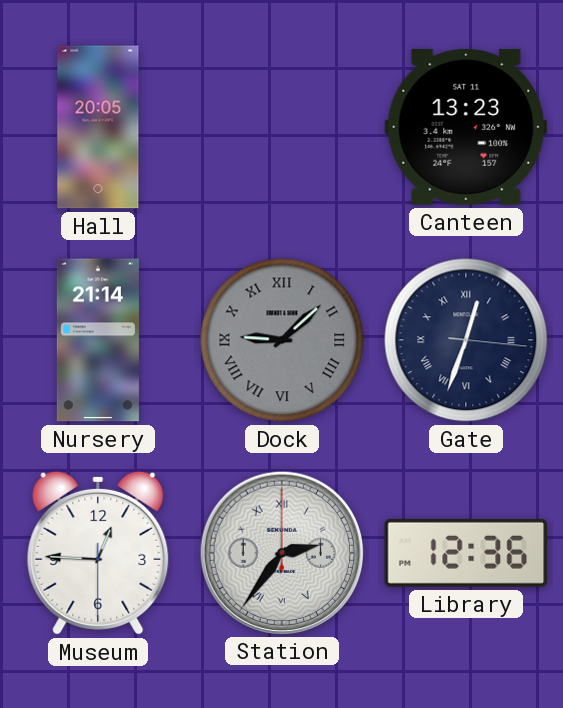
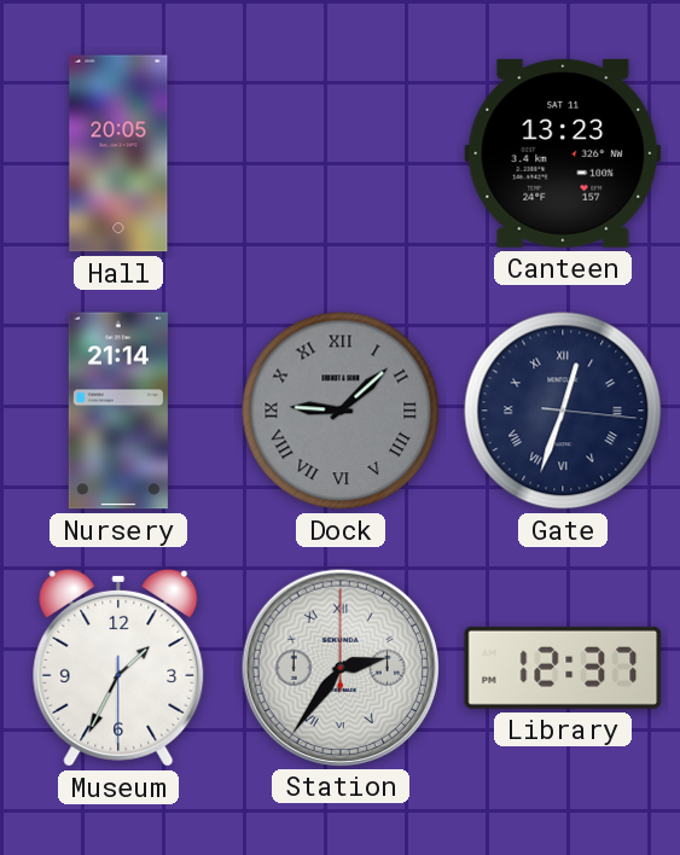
Museum: 12:45 -> 1:34
Library: 12:36 -> 12:37
